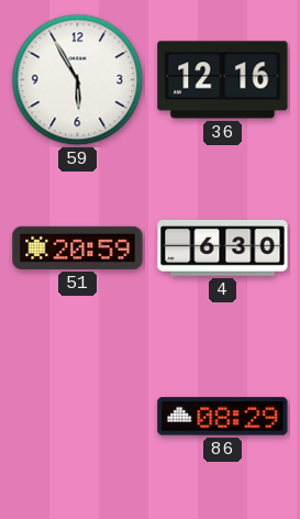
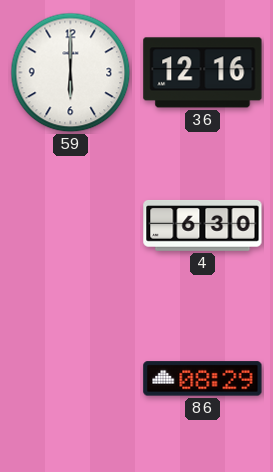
59: 5:55 -> 6:00
51: 20:59 -> none
